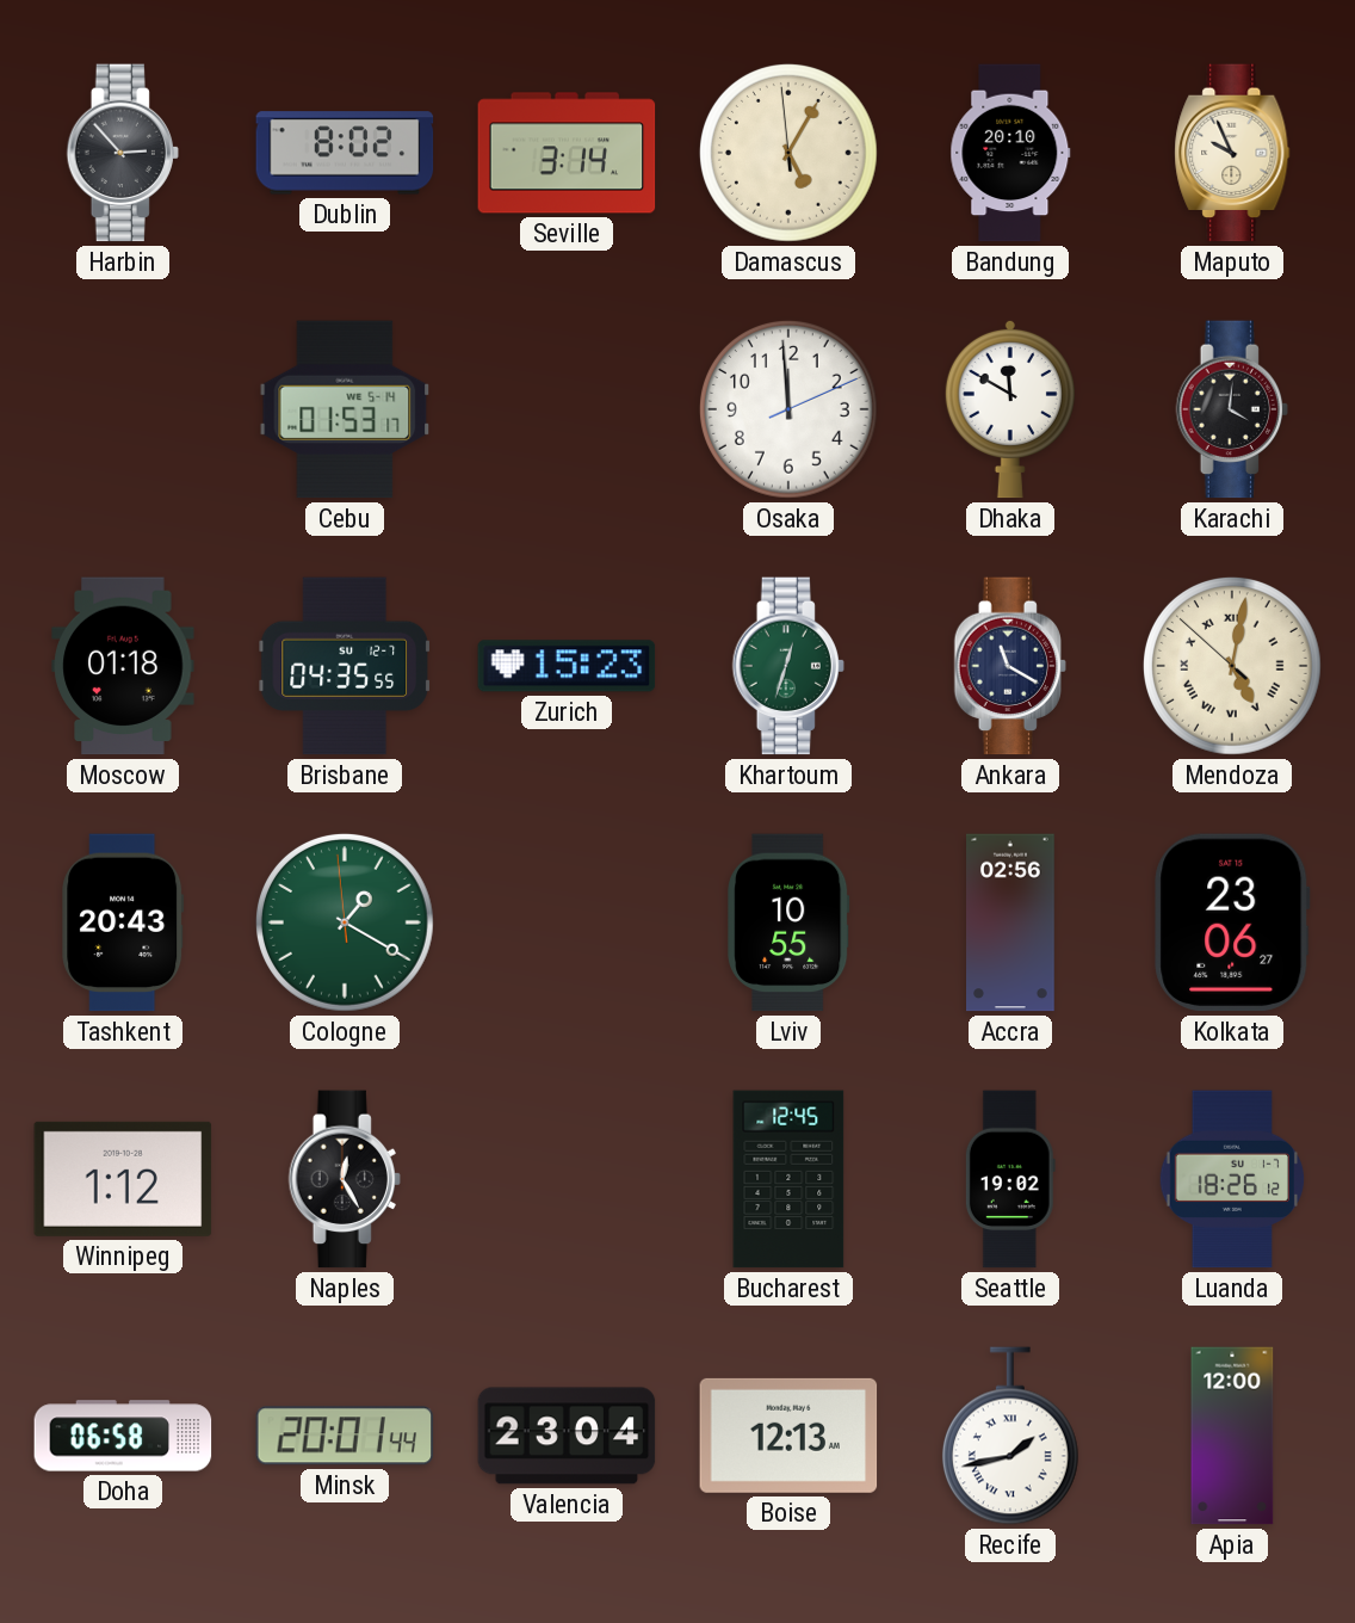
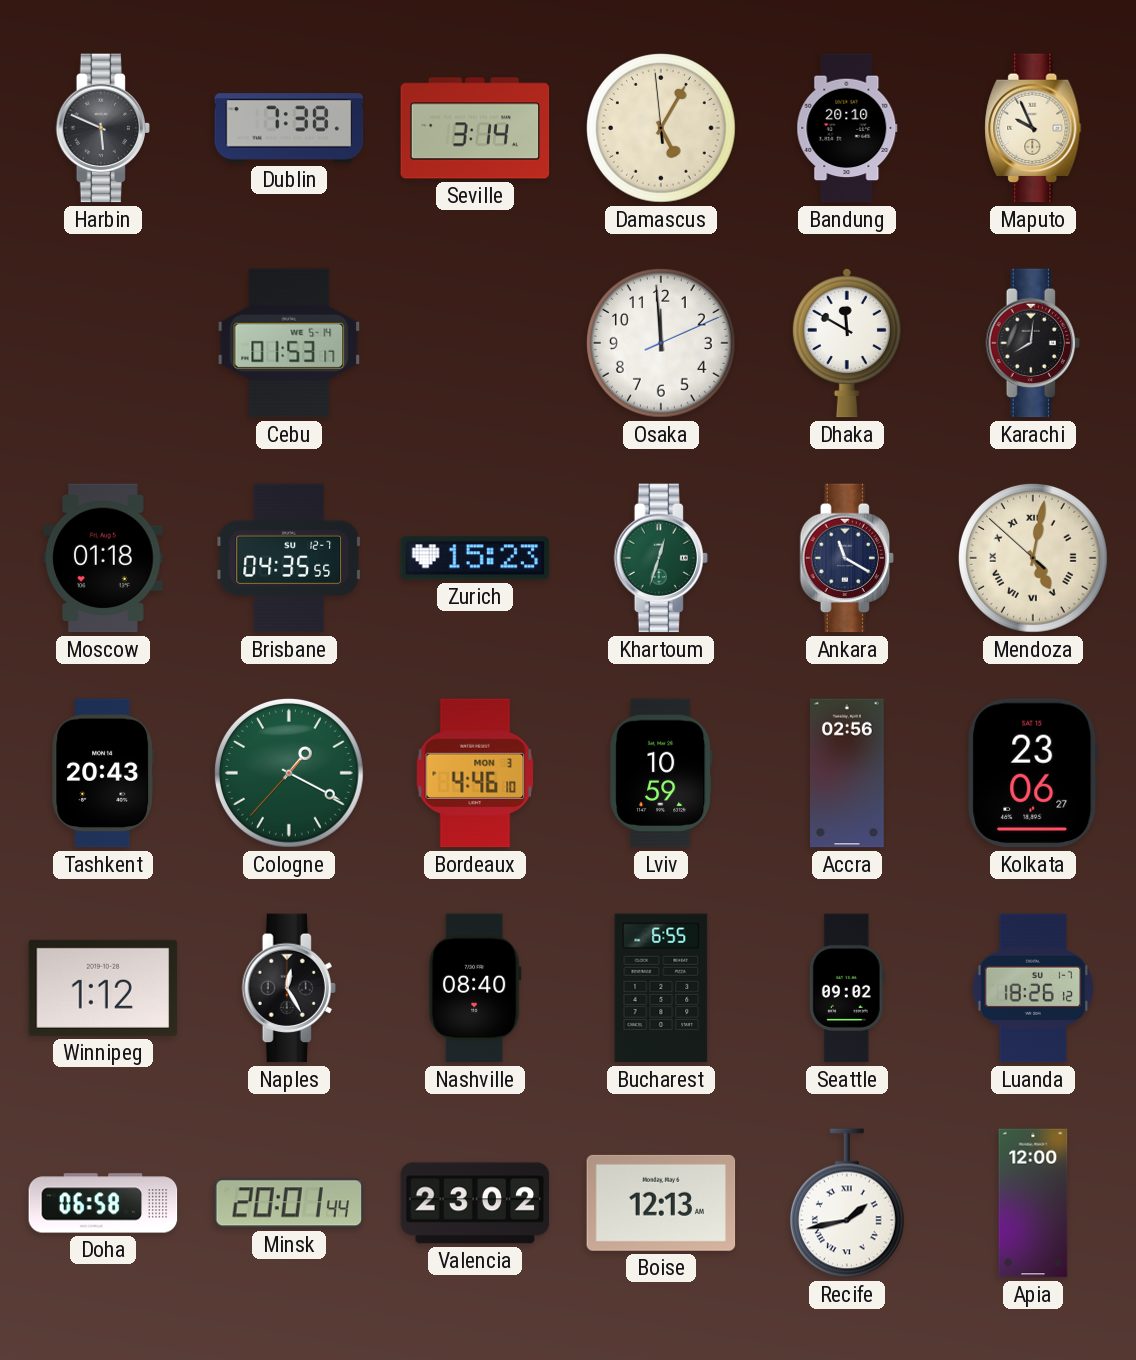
Harbin: 2:53 -> 5:49
Dublin: 8:02 -> 7:38
Karachi: 4:01 -> 8:01
Cologne: 1:19:59 -> 1:19:37
Bordeaux: none -> 4:46
Lviv: 10:55 -> 10:59
Nashville: none -> 08:40
Bucharest: 12:45 -> 6:55
Seattle: 19:02 -> 09:02
Valencia: 23:04 -> 23:02
